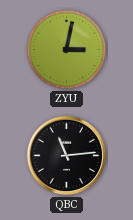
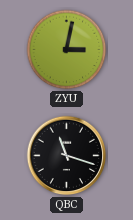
QBC: 11:14 -> 11:18
